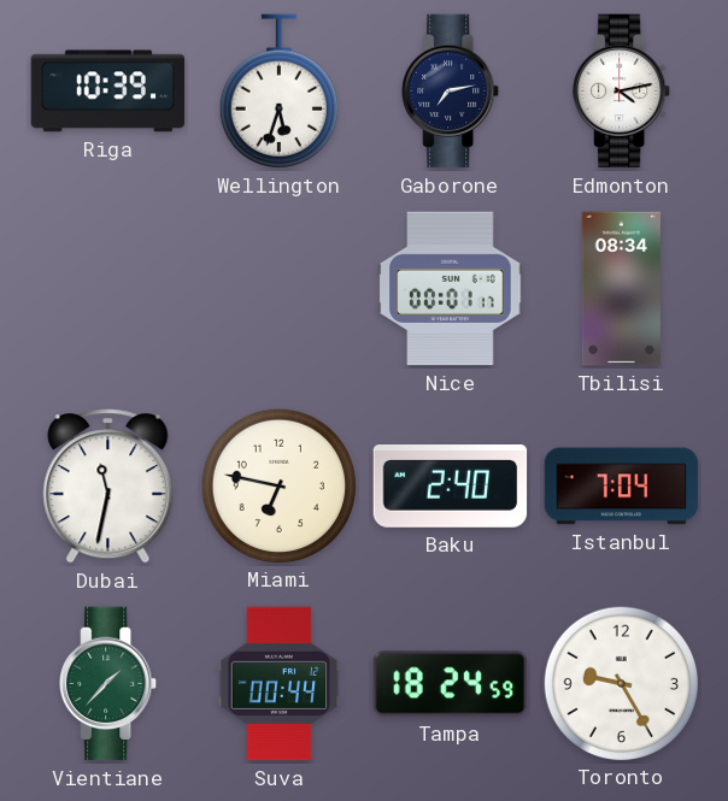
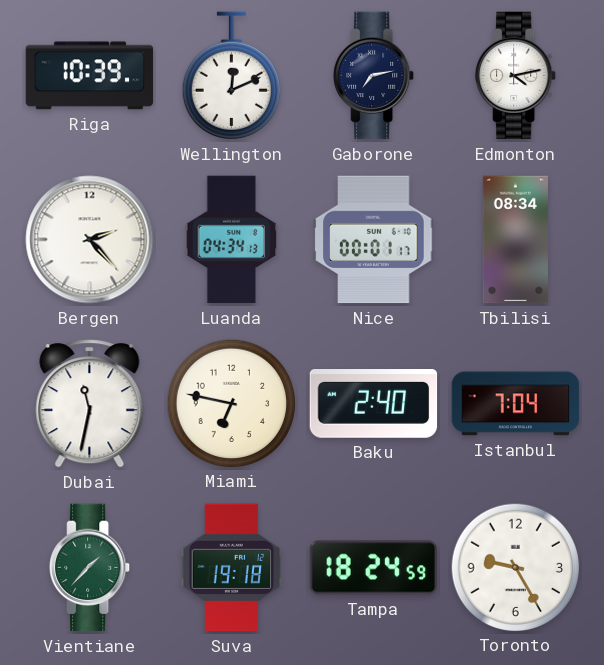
Wellington: 5:33 -> 12:11
Bergen: none -> 2:23
Luanda: none -> 04:34
Suva: 00:44 -> 19:18
